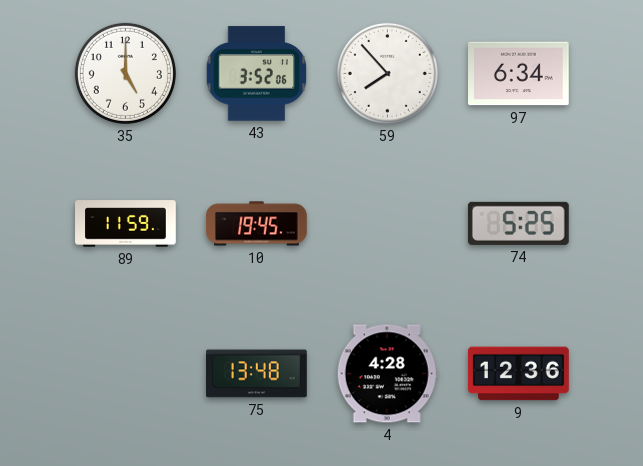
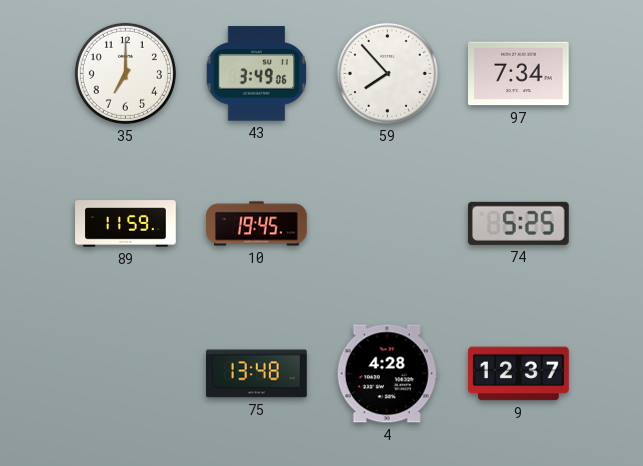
35: 5:00 -> 7:00
43: 3:52 -> 3:49
97: 6:34 -> 7:34
9: 12:36 -> 12:37
